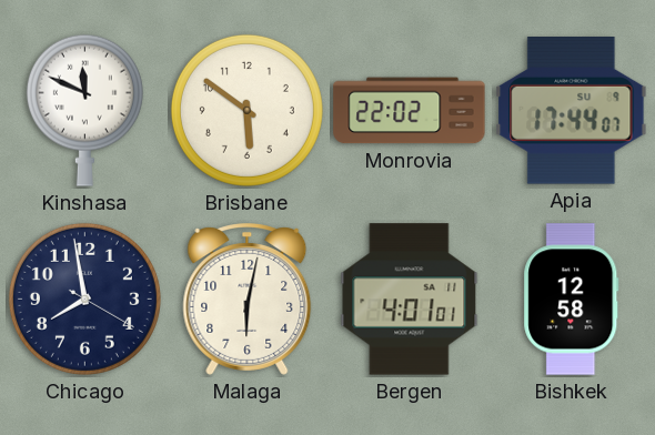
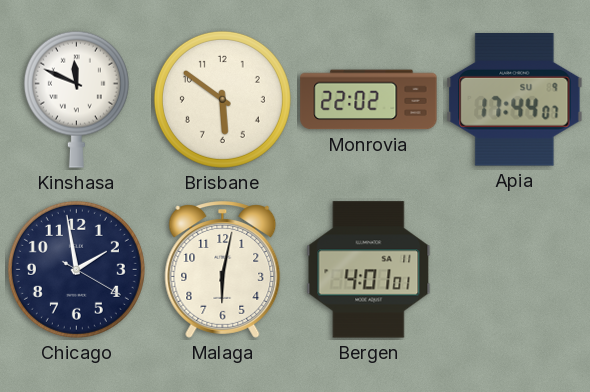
Chicago: 7:58 -> 1:58
Bishkek: 12:58 -> none
